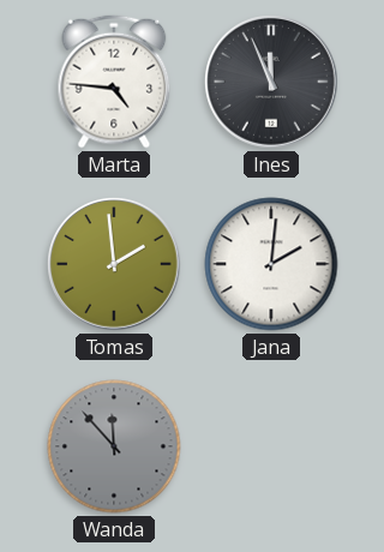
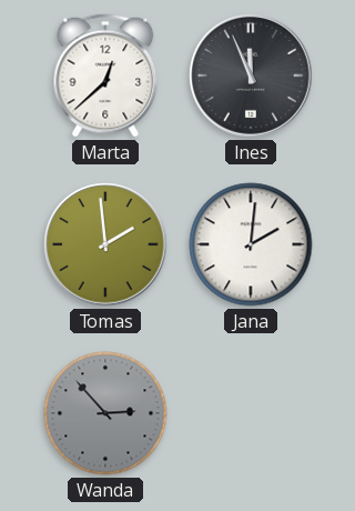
Marta: 4:46 -> 12:38
Wanda: 11:53 -> 2:53
